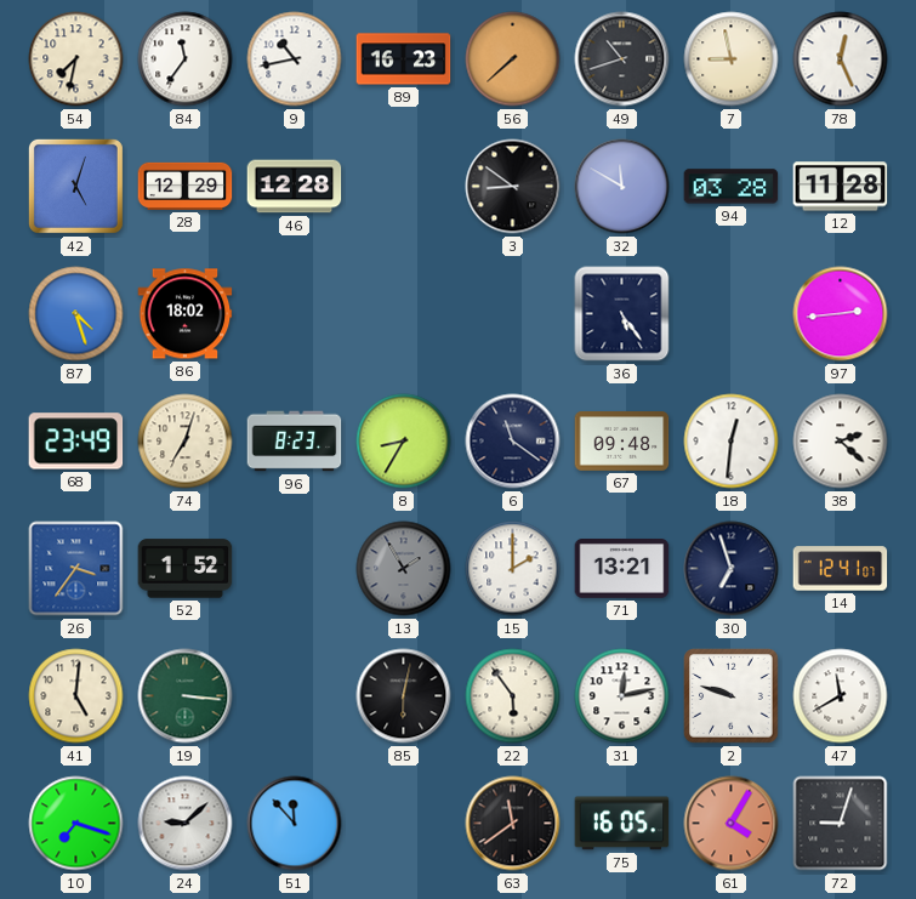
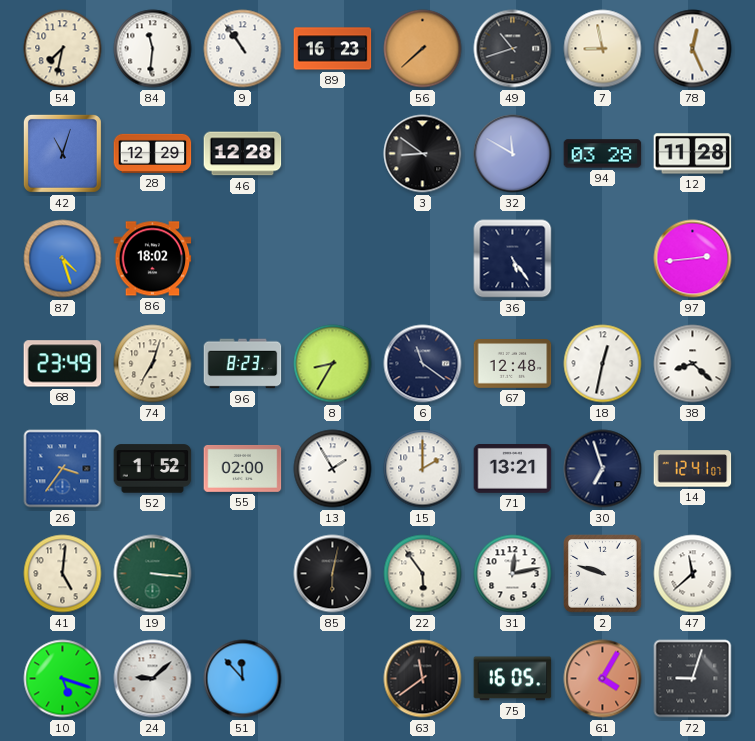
84: 11:36 -> 11:31
9: 10:43 -> 10:54
42: 5:03 -> 11:03
67: 09:48 -> 12:48
18: 12:31 -> 12:32
38: 2:22 -> 8:22
55: none -> 02:00
13 dial: grey -> white
47: 11:40 -> 11:38
10: 7:18 -> 5:18
